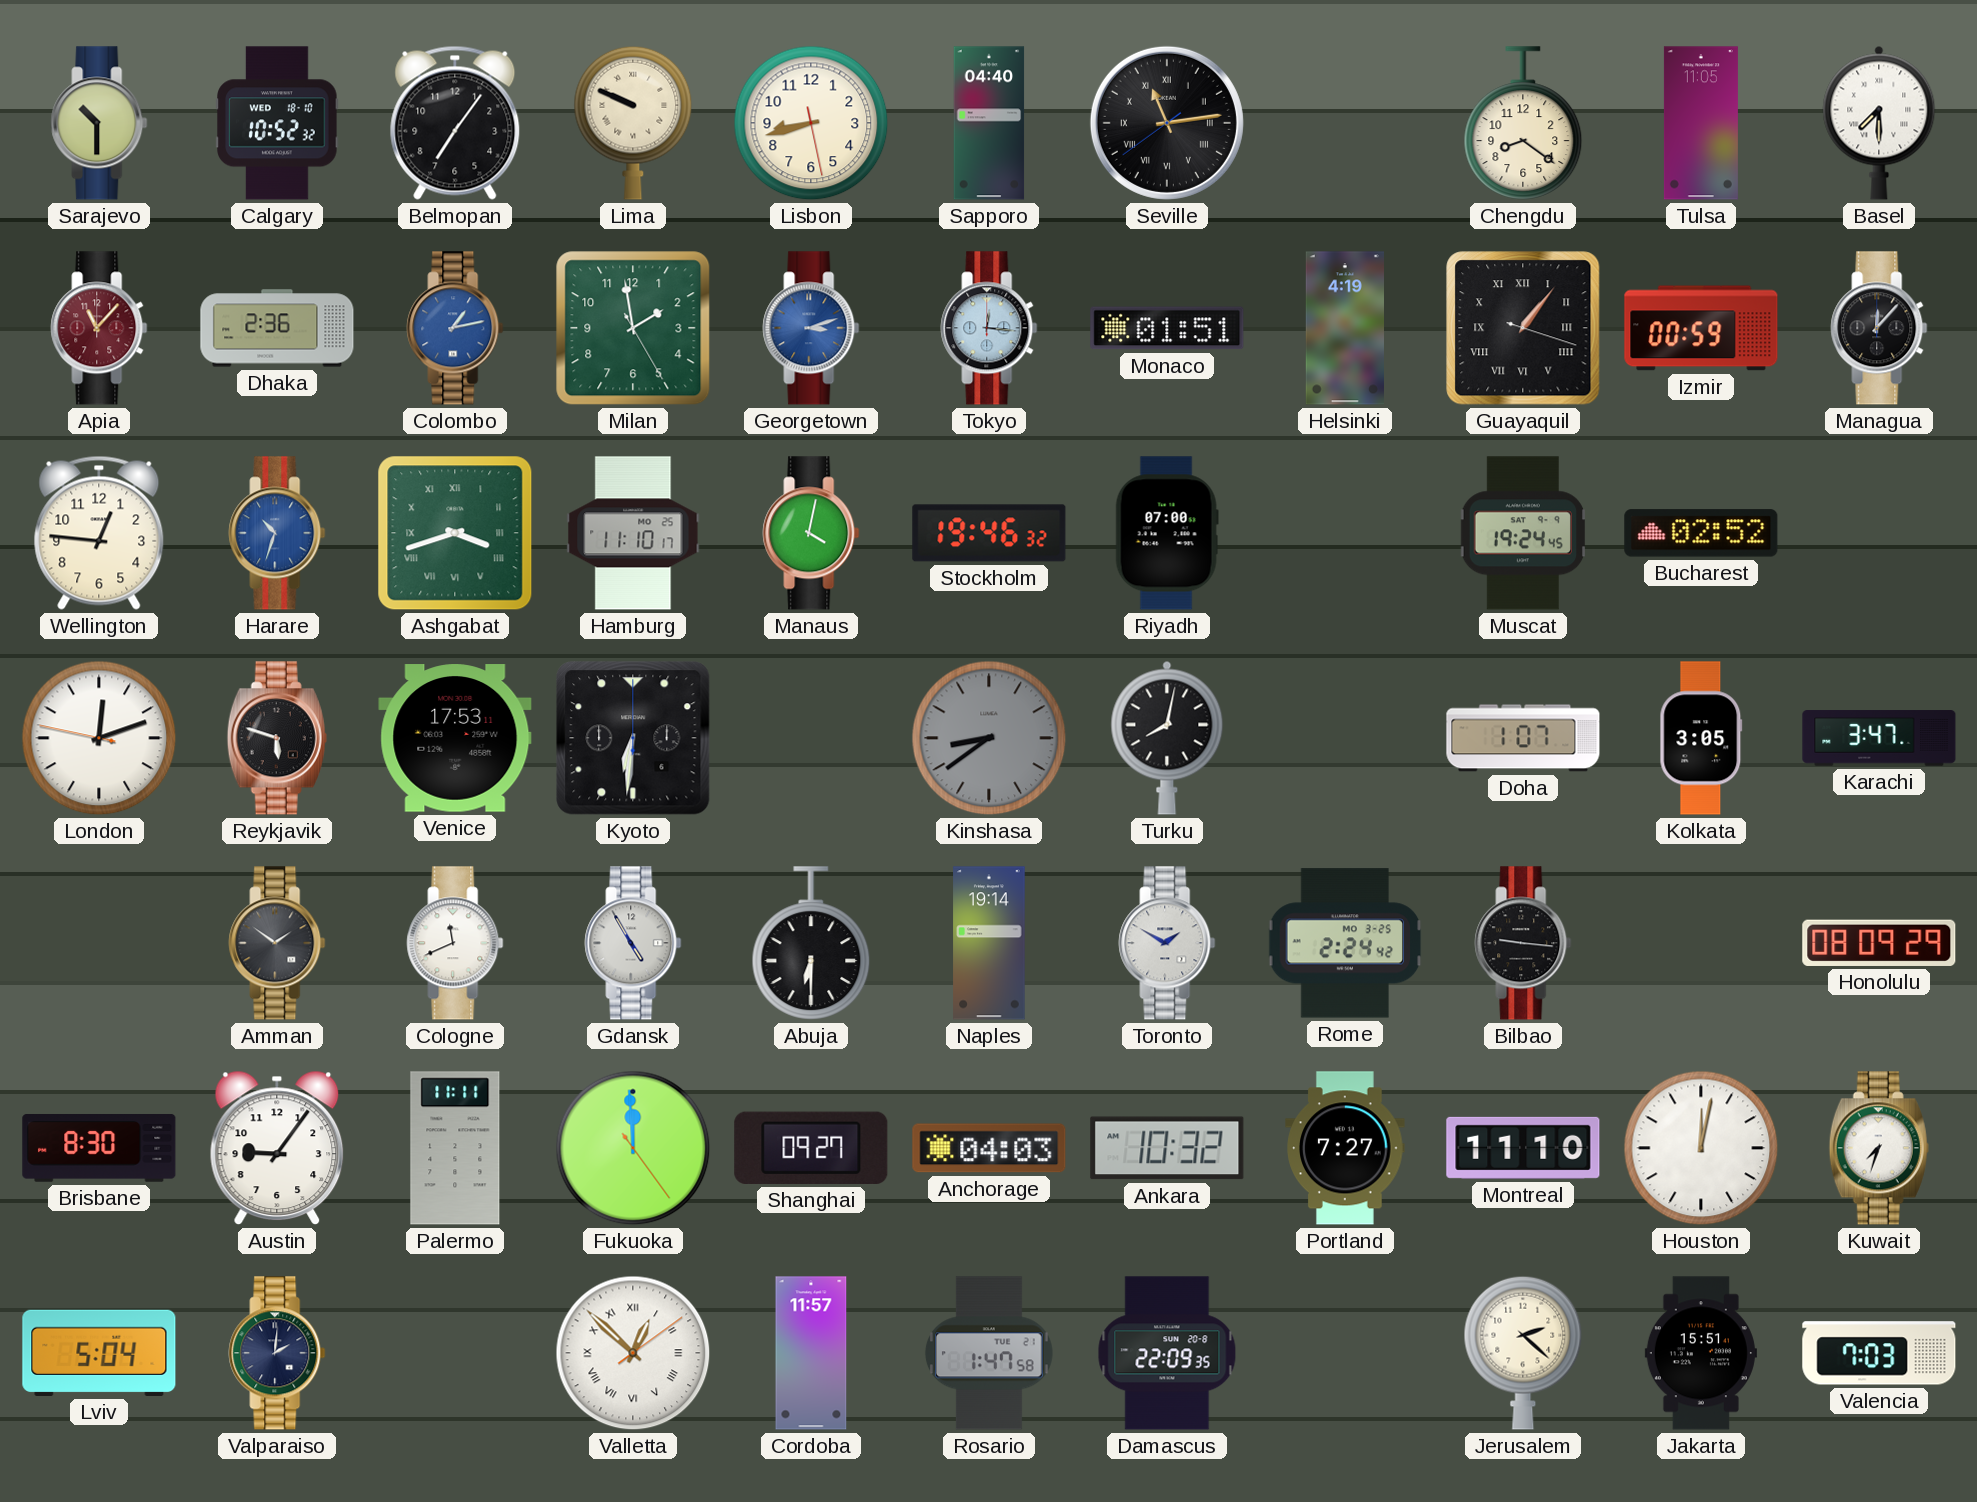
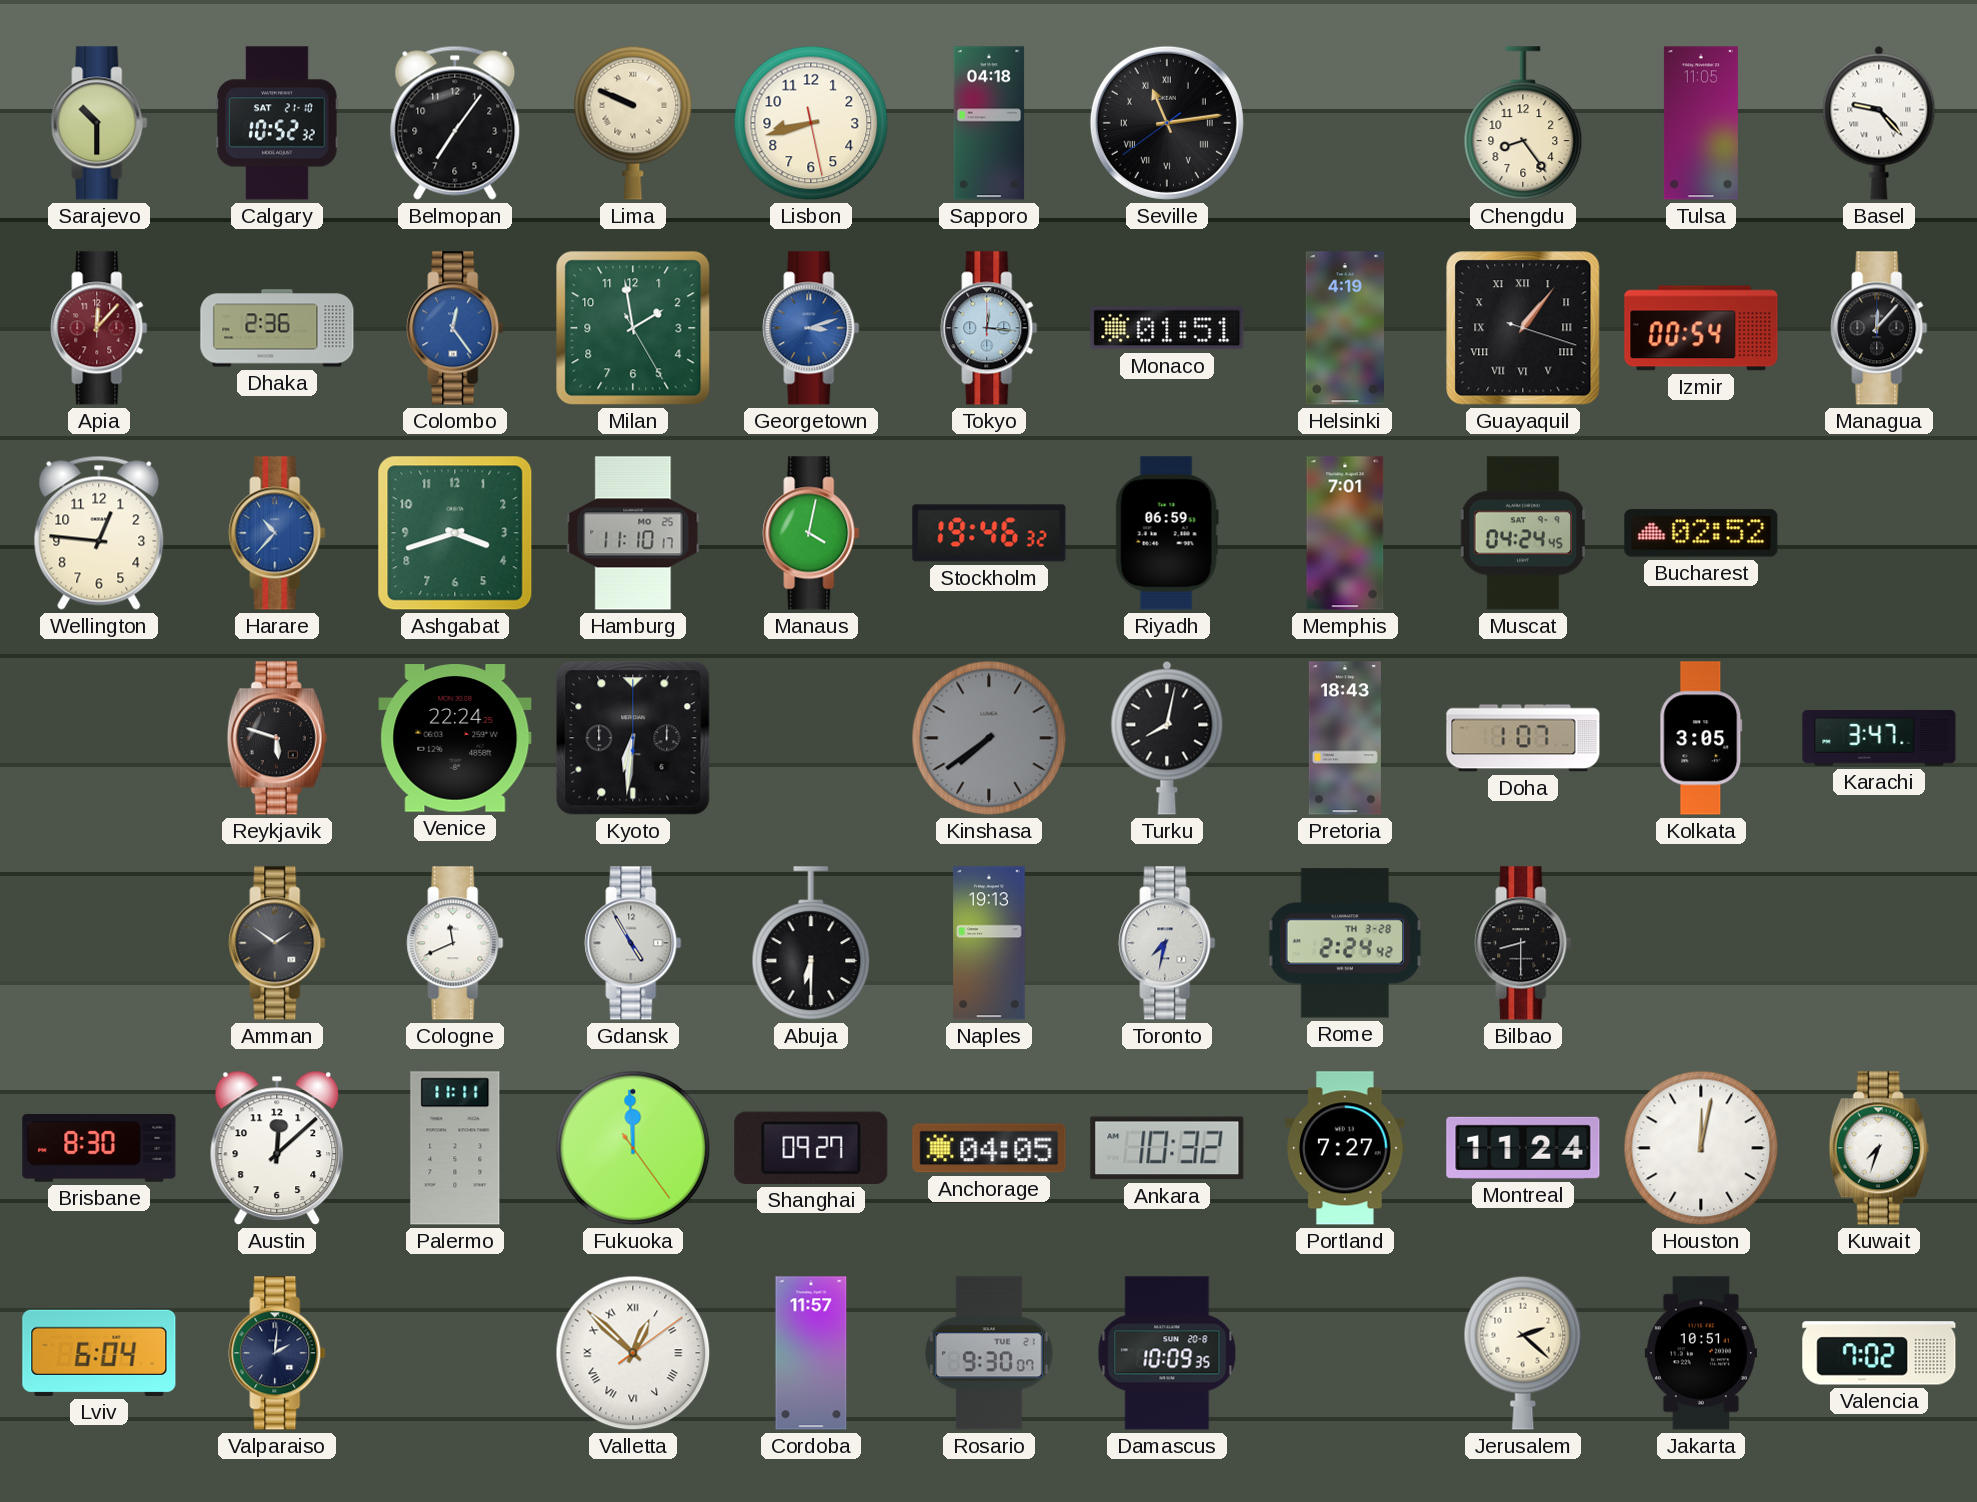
Calgary date: WED 18-10 -> SAT 21-10
Sapporo: 04:40 -> 04:18
Chengdu: 8:21 -> 8:24
Basel: 7:30 -> 9:23
Apia: 11:07 -> 12:07
Colombo: 1:13 -> 12:24
Izmir: 00:59 -> 00:54
Harare: 10:33 -> 10:37
Ashgabat numerals: Roman -> Arabic
Riyadh: 07:00 -> 06:59
Memphis: none -> 7:01
Muscat: 19:24 -> 04:24
London: 12:11 -> none
Venice: 17:53 -> 22:24
Kinshasa: 8:39 -> 7:39
Pretoria: none -> 18:43
Naples: 19:14 -> 19:13
Toronto: 1:50 -> 7:32
Rome date: MO 3-25 -> TH 3-28
Bilbao: 9:16 -> 8:30
Honolulu: 08:09 -> none
Austin: 9:06 -> 12:08
Anchorage: 04:03 -> 04:05
Montreal: 11:10 -> 11:24
Lviv: 5:04 -> 6:04
Rosario: 1:47 -> 9:30
Damascus: 22:09 -> 10:09
Jakarta: 15:51 -> 10:51
Valencia: 7:03 -> 7:02
